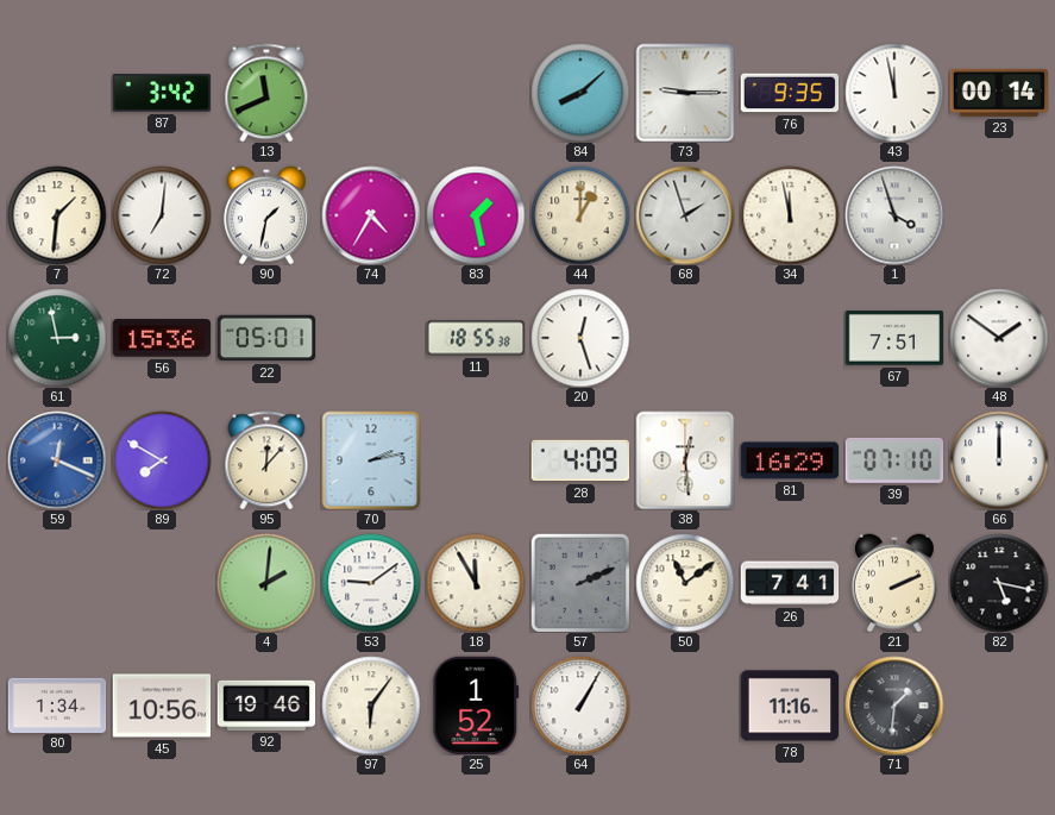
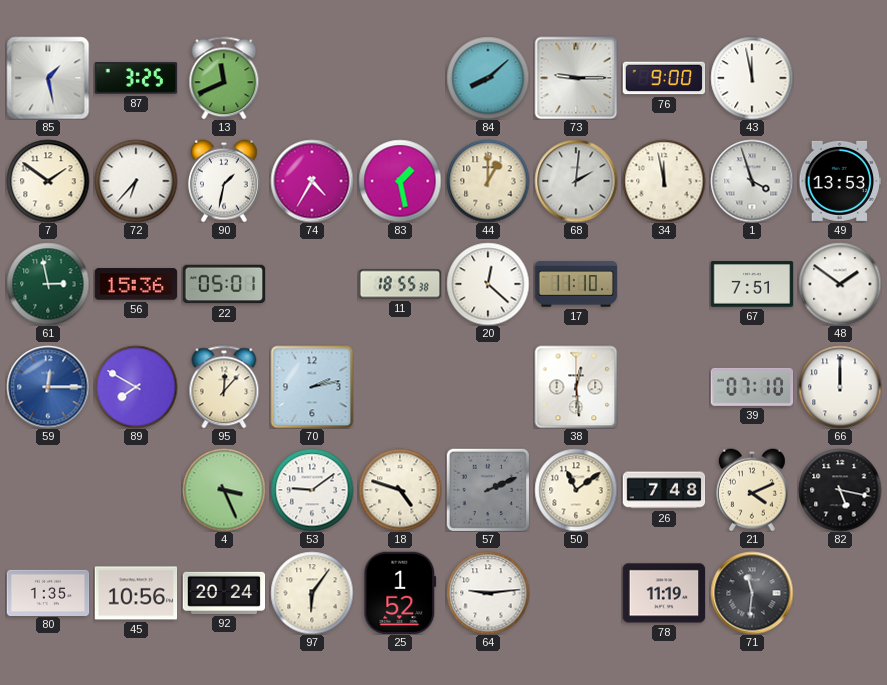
85: none -> 1:28
87: 3:42 -> 3:25
76: 9:35 -> 9:00
23: 00:14 -> none
7: 1:31 -> 1:51
72: 7:01 -> 6:37
68: 1:57 -> 2:01
49: none -> 13:53
20: 12:27 -> 12:22
17: none -> 11:10
59: 12:19 -> 12:15
28: 4:09 -> none
81: 16:29 -> none
4: 2:01 -> 3:26
18: 11:55 -> 4:48
26: 7:41 -> 7:48
21: 2:11 -> 4:11
80: 1:34 -> 1:35
92: 19:46 -> 20:24
64: 1:05 -> 9:14
78: 11:16 -> 11:19
71: 1:31 -> 11:31
